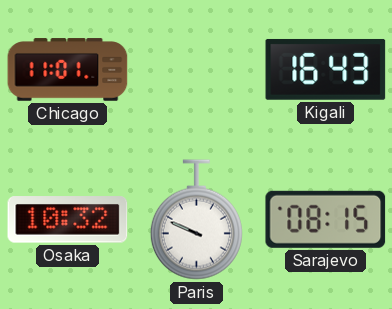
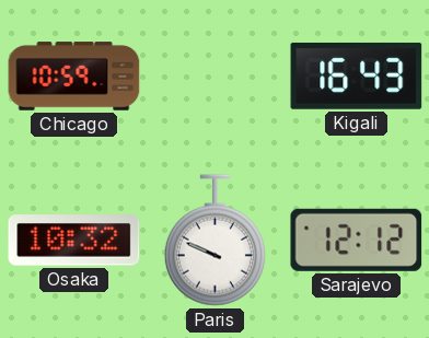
Chicago: 11:01 -> 10:59
Sarajevo: 08:15 -> 12:12
